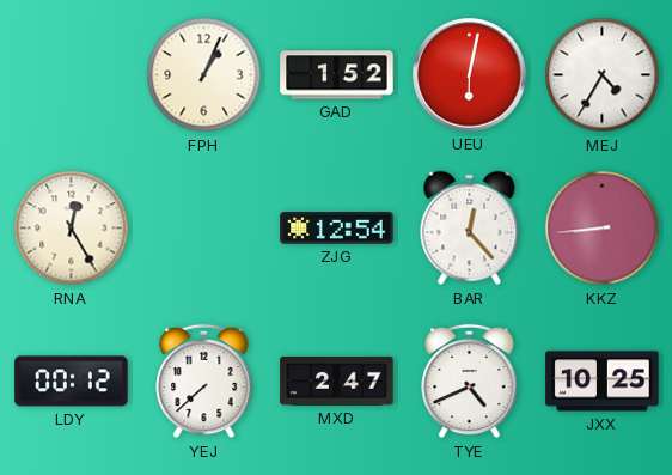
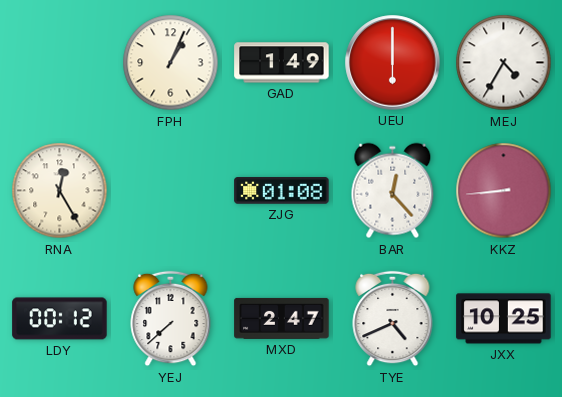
GAD: 1:52 -> 1:49
UEU: 6:02 -> 6:00
ZJG: 12:54 -> 01:08
